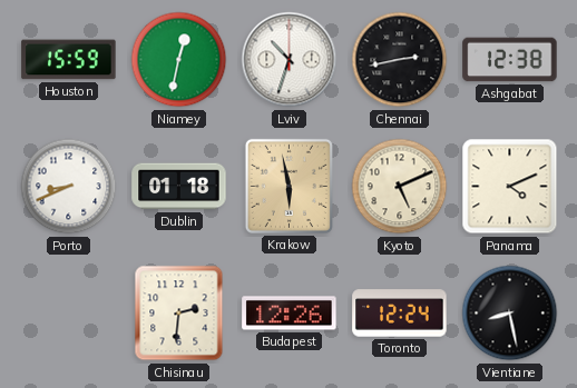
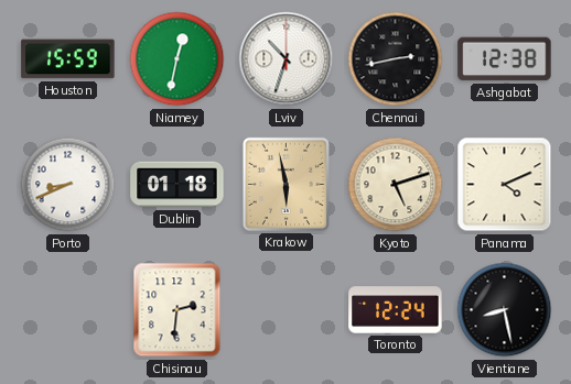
Kyoto: 5:11 -> 5:12
Budapest: 12:26 -> none
